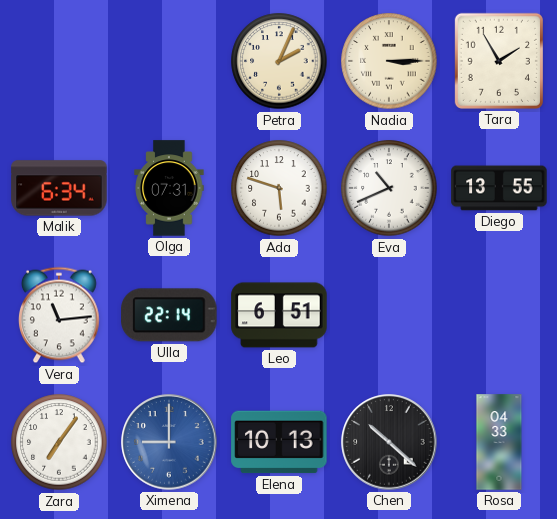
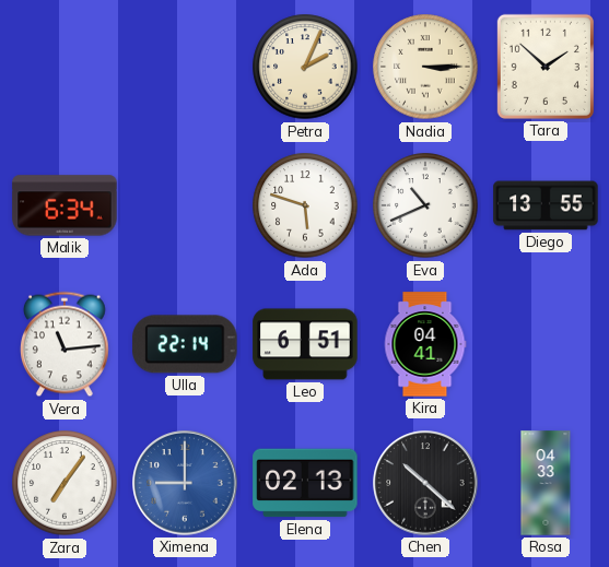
Tara: 1:55 -> 1:52
Olga: 07:31 -> none
Kira: none -> 04:41
Elena: 10:13 -> 02:13
